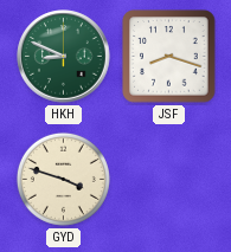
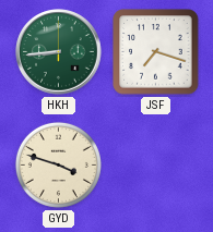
HKH: 8:49 -> 8:44
JSF: 8:18 -> 7:18
